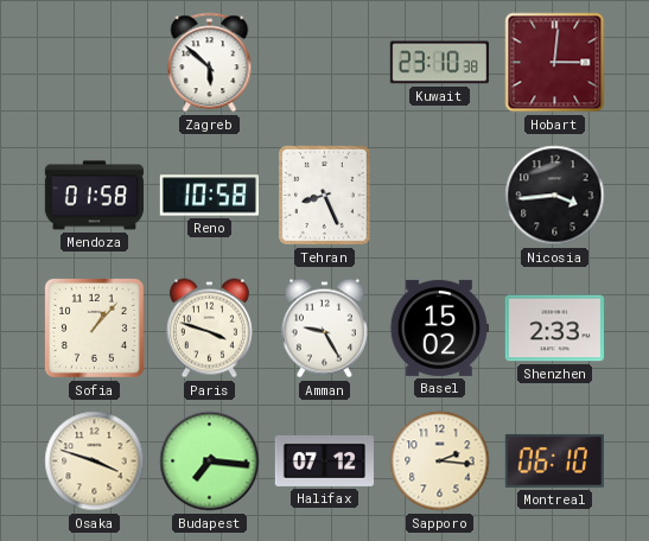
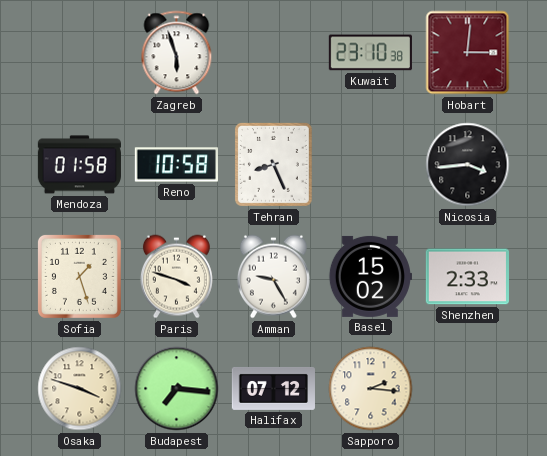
Zagreb: 5:52 -> 5:57
Sofia: 1:07 -> 1:27
Montreal: 06:10 -> none
